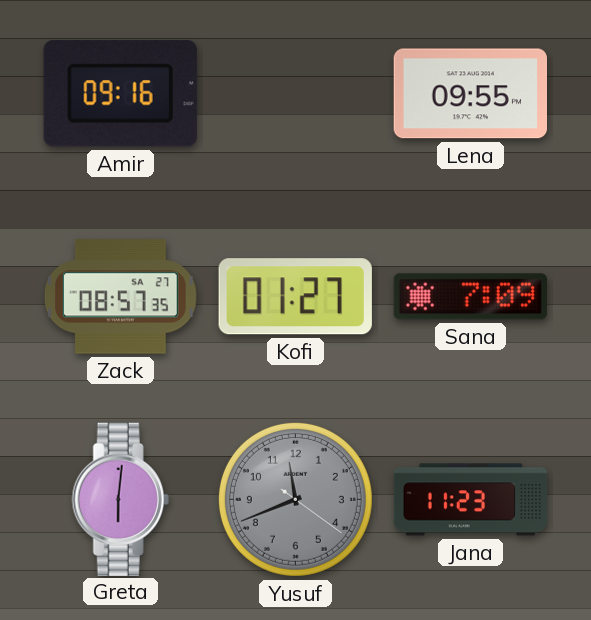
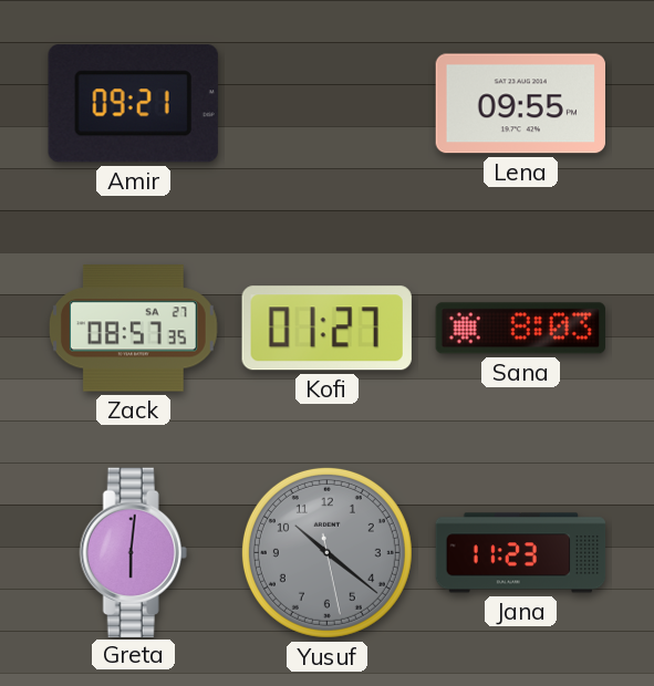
Amir: 09:16 -> 09:21
Sana: 7:09 -> 8:03
Yusuf: 11:41 -> 10:21
